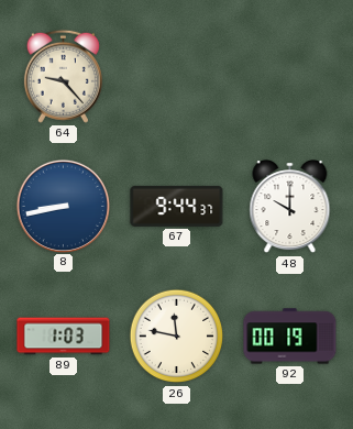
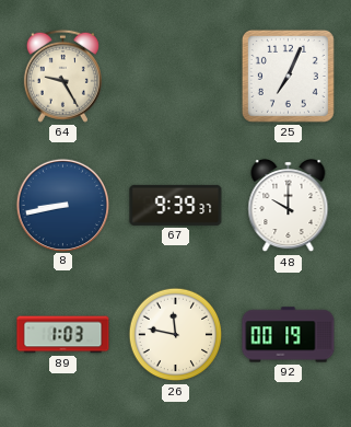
64: 9:23 -> 9:25
25: none -> 7:04
67: 9:44 -> 9:39
